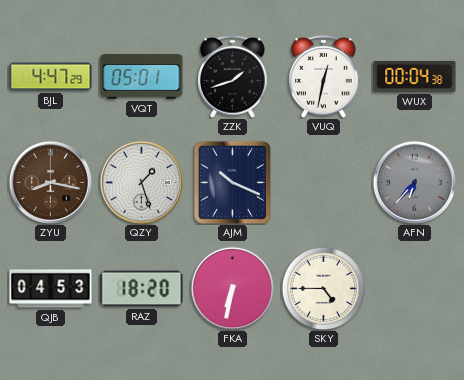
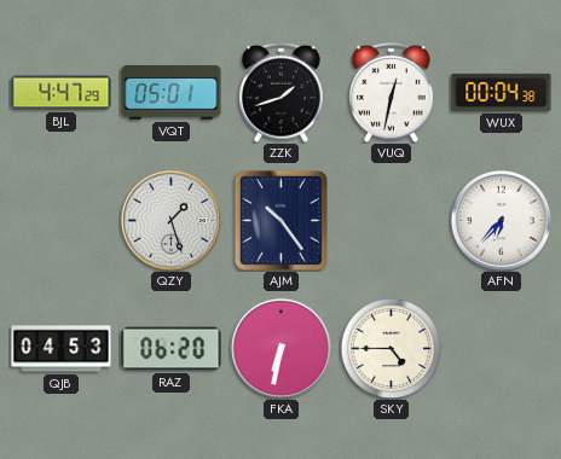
ZYU: 8:17 -> none
AJM: 10:19 -> 10:24
AFN dial: grey -> white
RAZ: 18:20 -> 06:20
